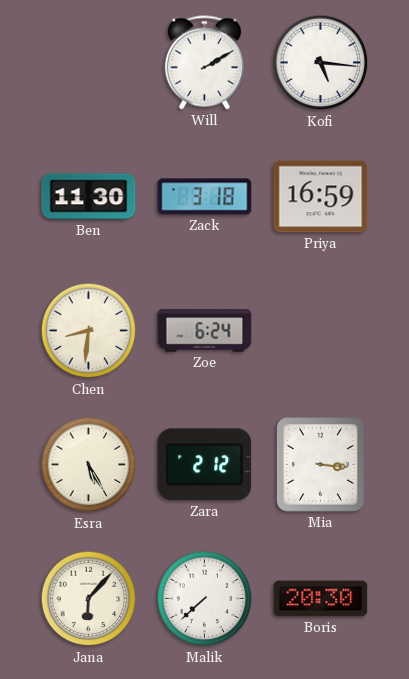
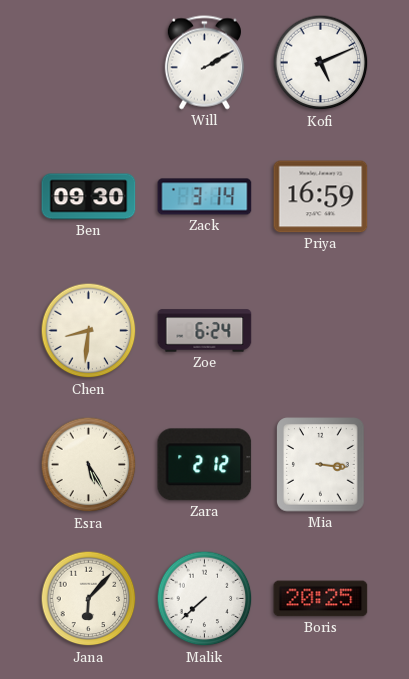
Kofi: 5:16 -> 5:11
Ben: 11:30 -> 09:30
Zack: 3:18 -> 3:14
Boris: 20:30 -> 20:25
